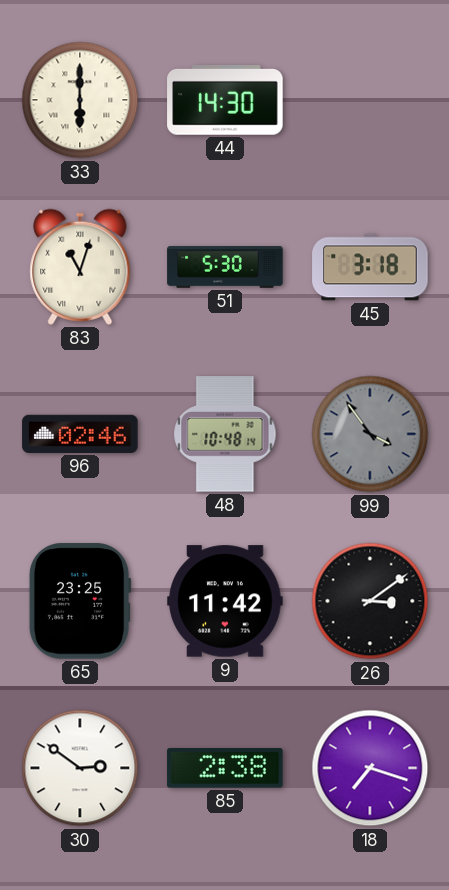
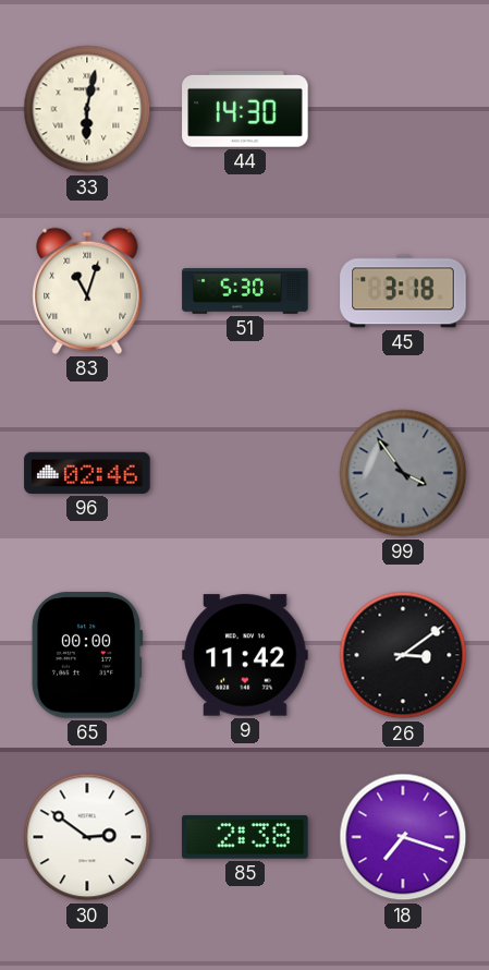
33: 6:00 -> 6:02
48: 10:48 -> none
65: 23:25 -> 00:00
